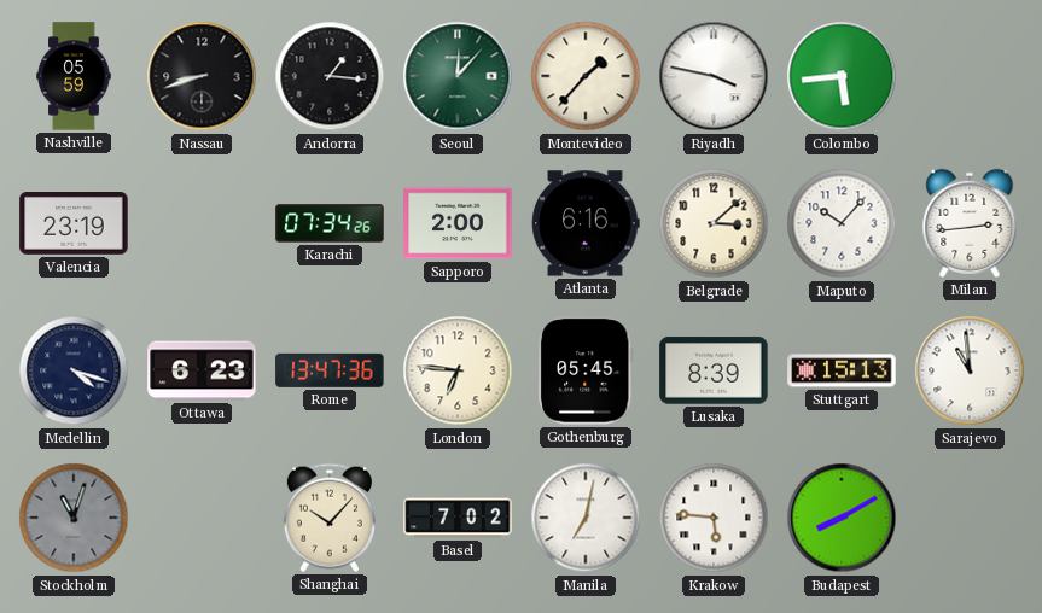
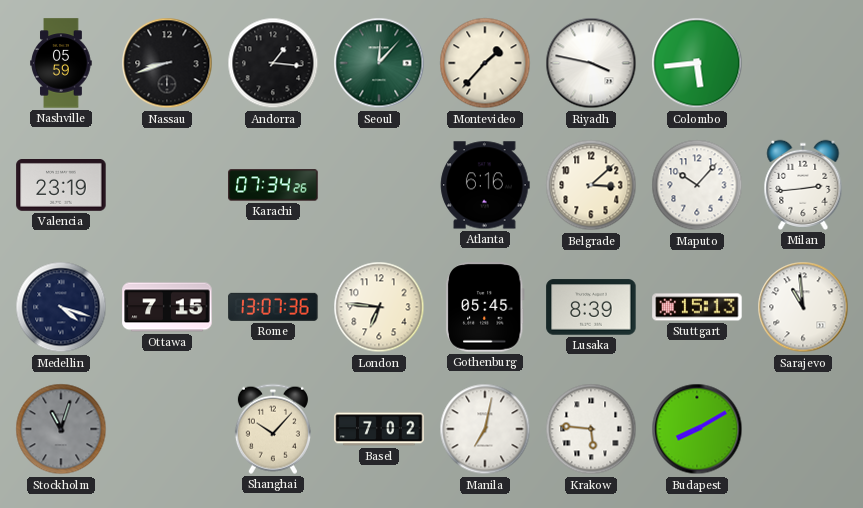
Sapporo: 2:00 -> none
Ottawa: 6:23 -> 7:15
Rome: 13:47 -> 13:07
